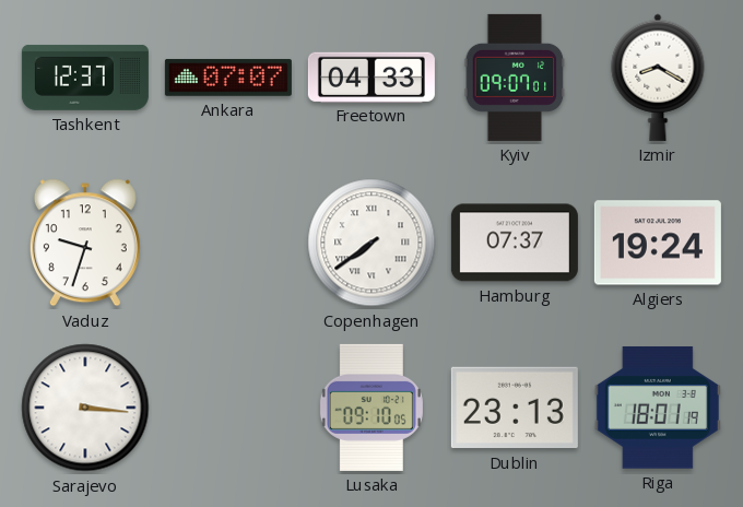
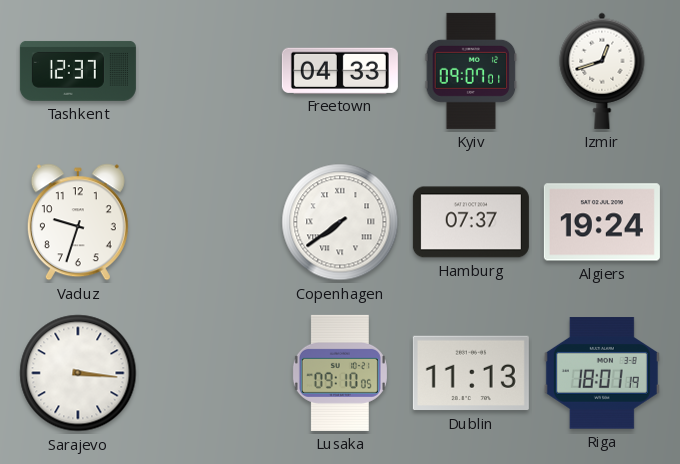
Ankara: 07:07 -> none
Izmir: 8:20 -> 12:42
Dublin: 23:13 -> 11:13
